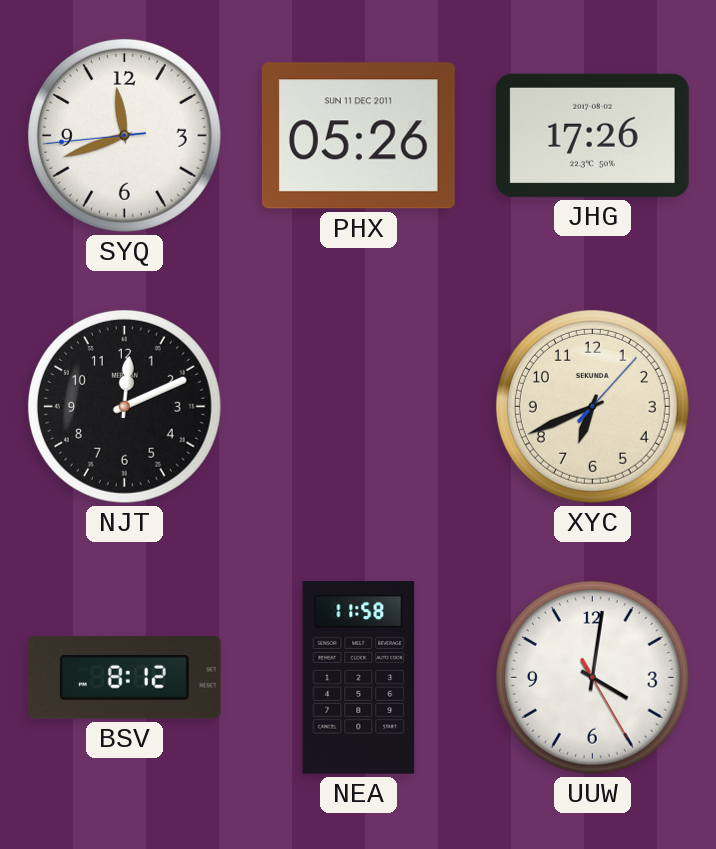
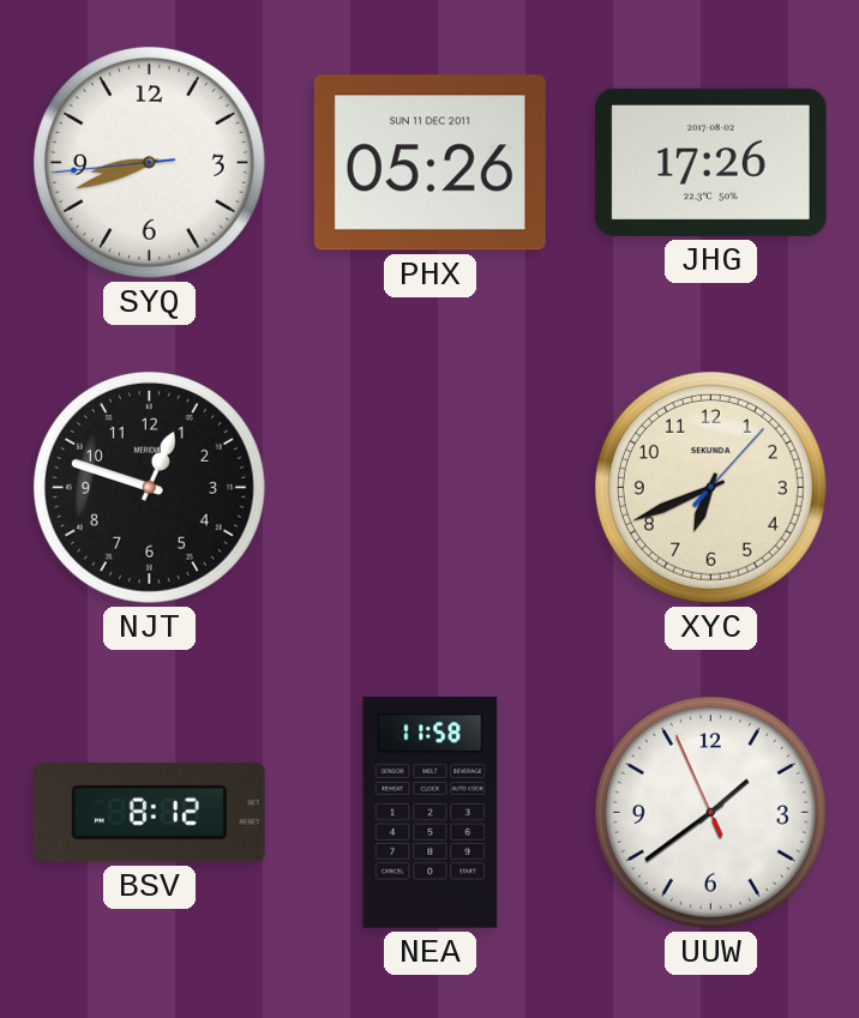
SYQ: 11:41 -> 8:41
NJT: 12:11 -> 12:48
UUW: 4:01 -> 1:38
